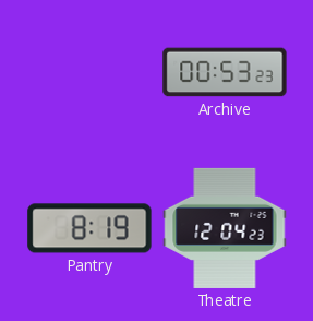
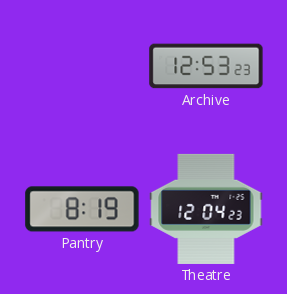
Archive: 00:53 -> 12:53
